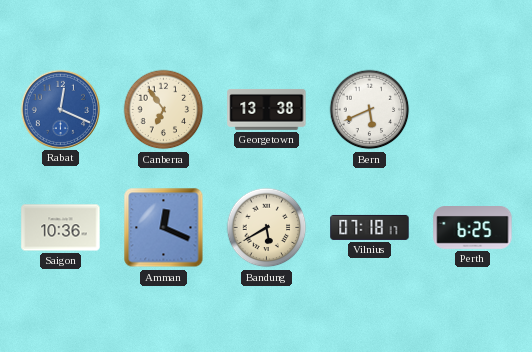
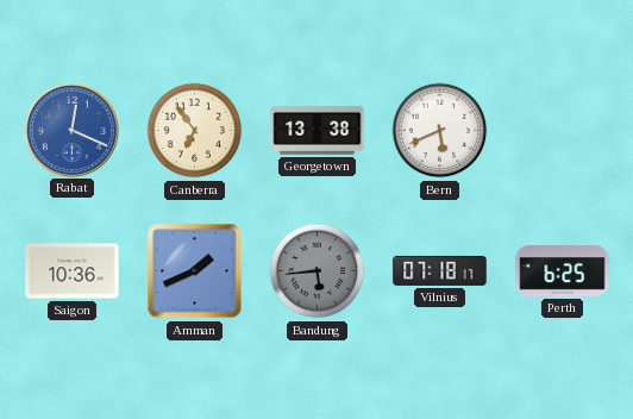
Amman: 12:19 -> 1:41
Bandung: 5:40 -> 5:44
Bandung dial: cream -> grey
